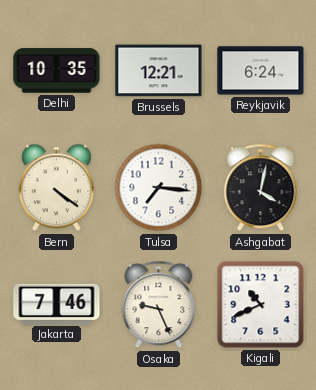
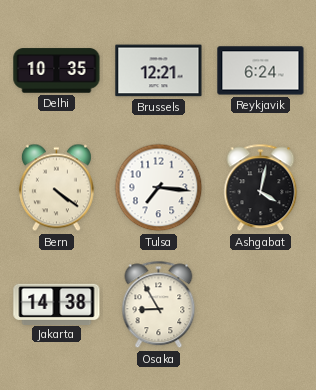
Jakarta: 7:46 -> 14:38
Osaka: 9:26 -> 8:55
Kigali: 10:41 -> none
